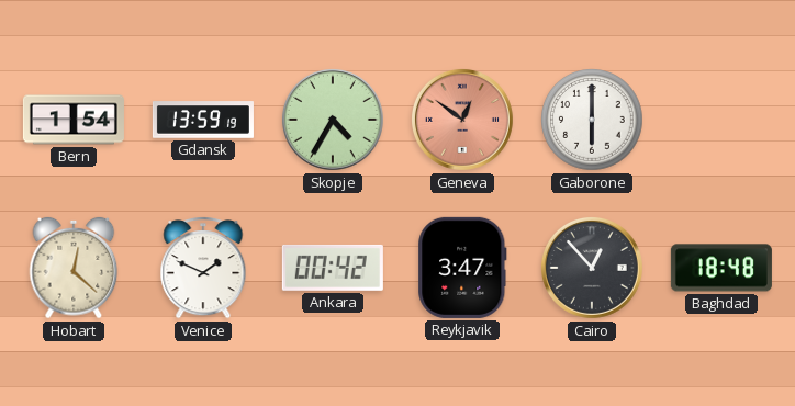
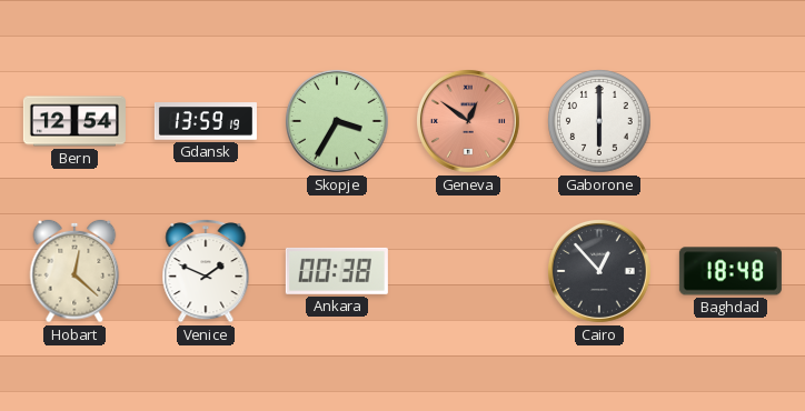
Bern: 1:54 -> 12:54
Skopje: 4:35 -> 3:35
Ankara: 00:42 -> 00:38
Reykjavik: 3:47 -> none
